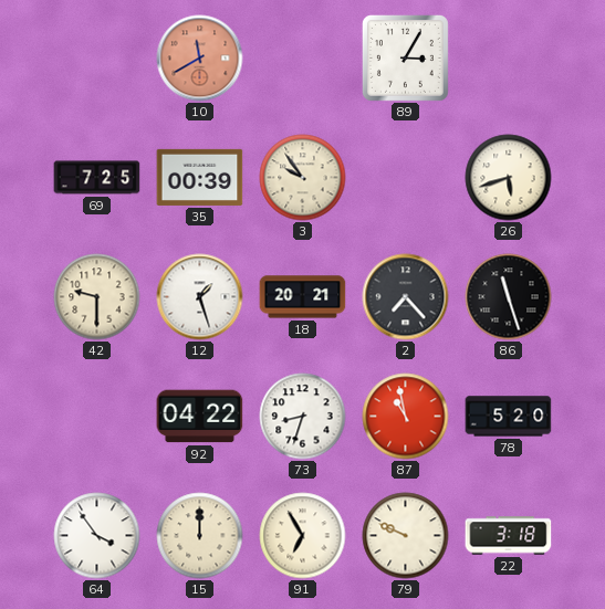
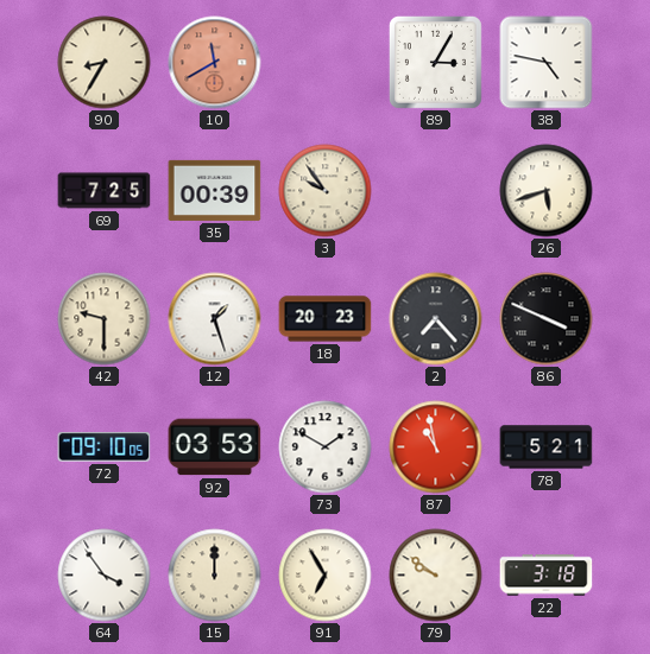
90: none -> 8:35
38: none -> 4:47
18: 20:21 -> 20:23
86: 11:27 -> 3:49
72: none -> 09:10
92: 04:22 -> 03:53
73: 8:33 -> 1:50
78: 5:20 -> 5:21
79: 9:49 -> 9:51
